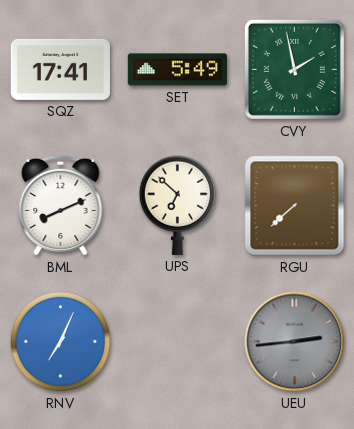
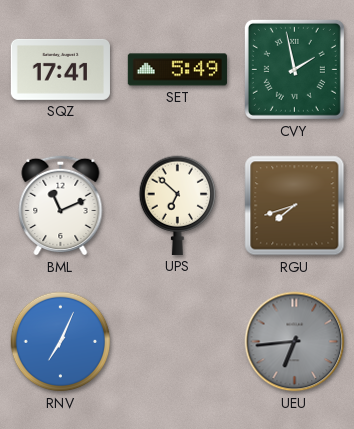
BML: 8:11 -> 11:11
RGU: 7:38 -> 7:42
UEU: 2:44 -> 6:44
